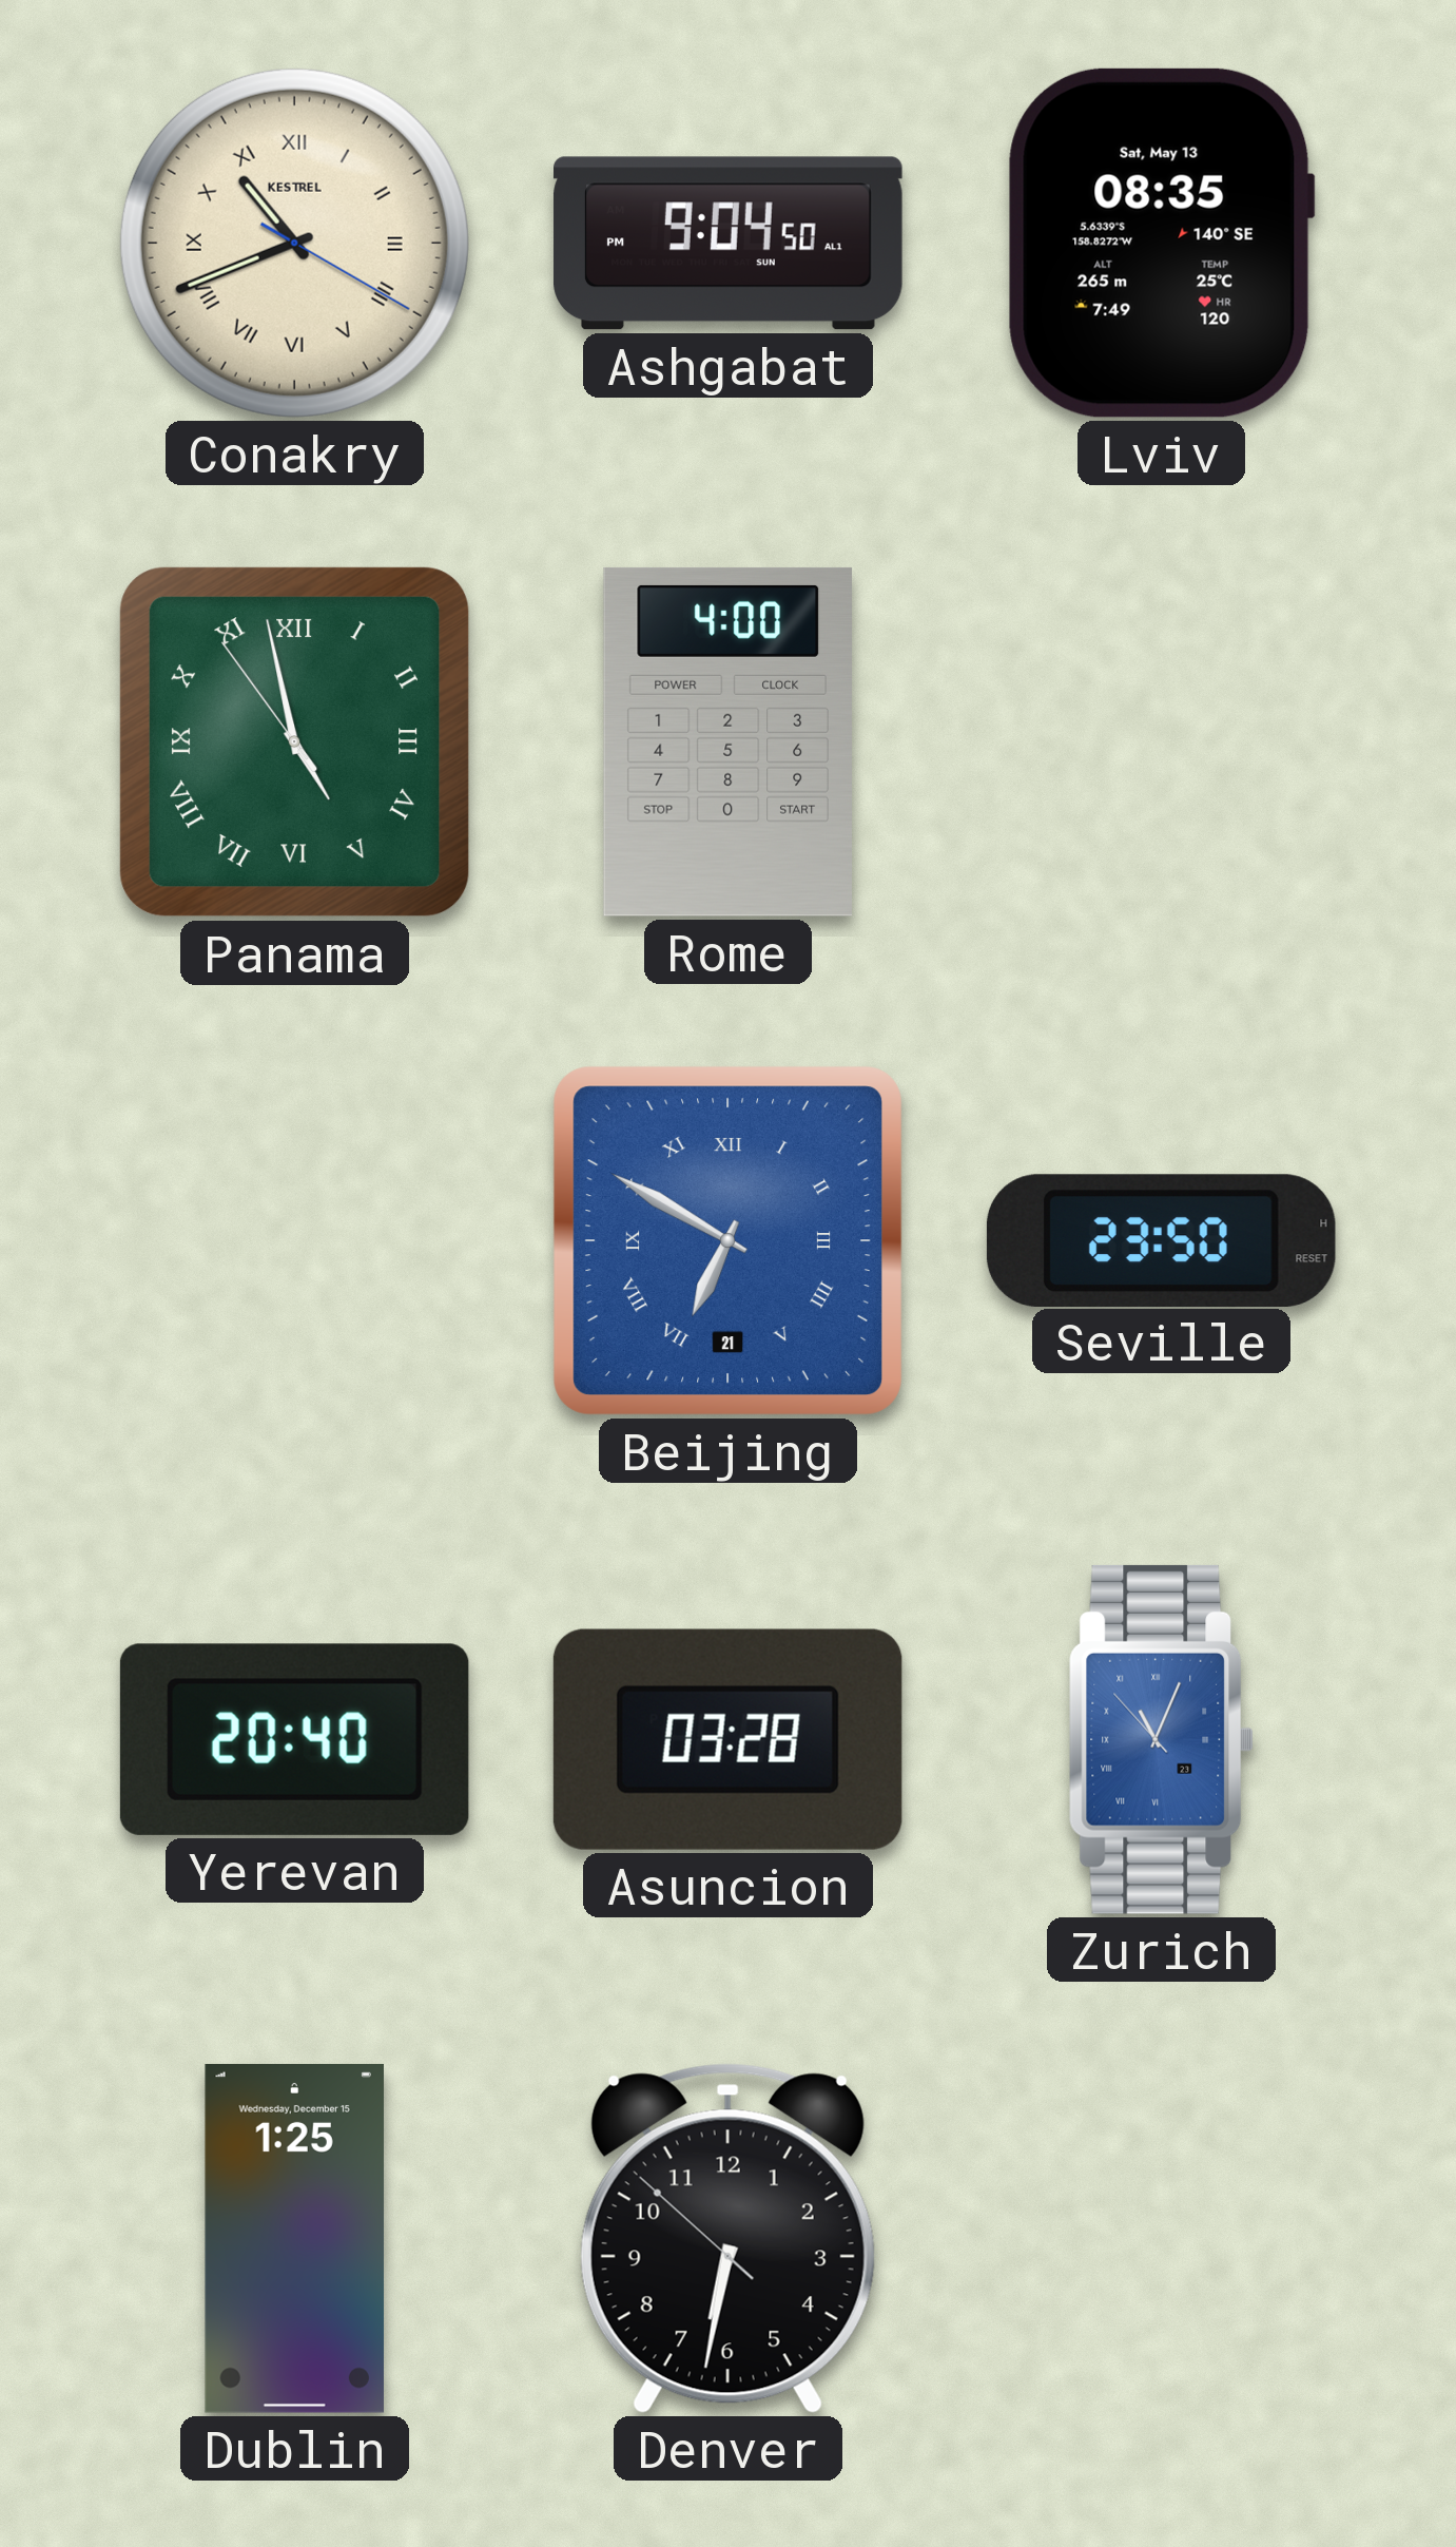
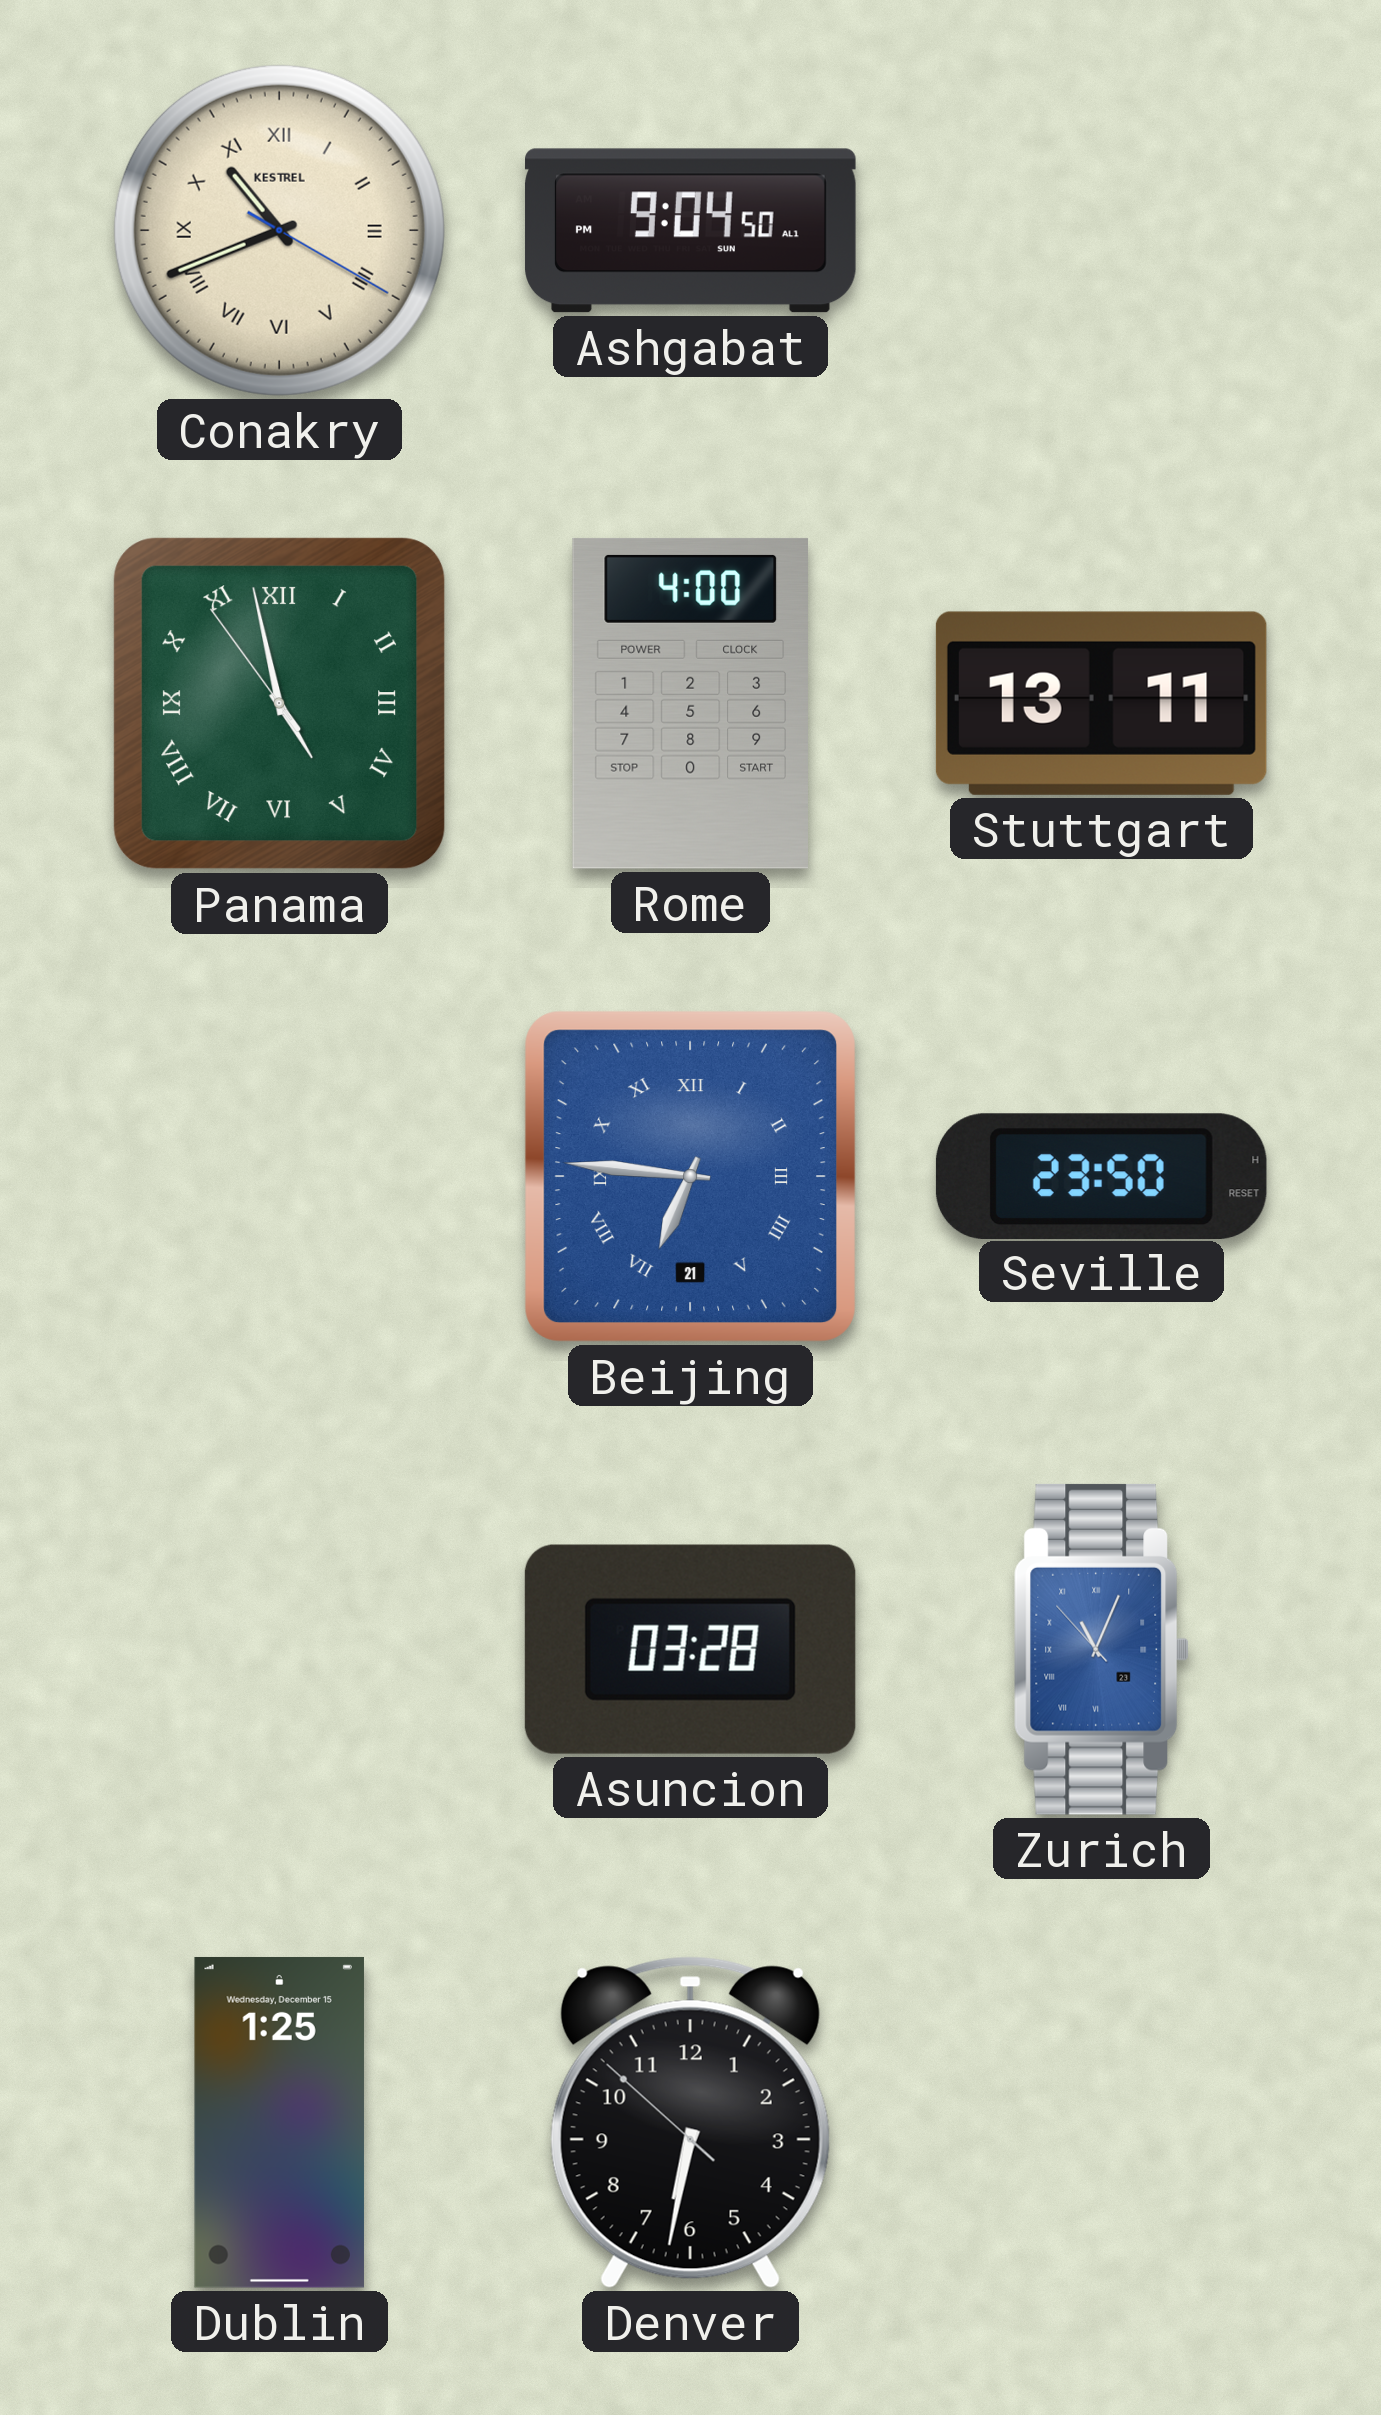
Lviv: 08:35 -> none
Stuttgart: none -> 13:11
Beijing: 6:50 -> 6:46
Yerevan: 20:40 -> none
